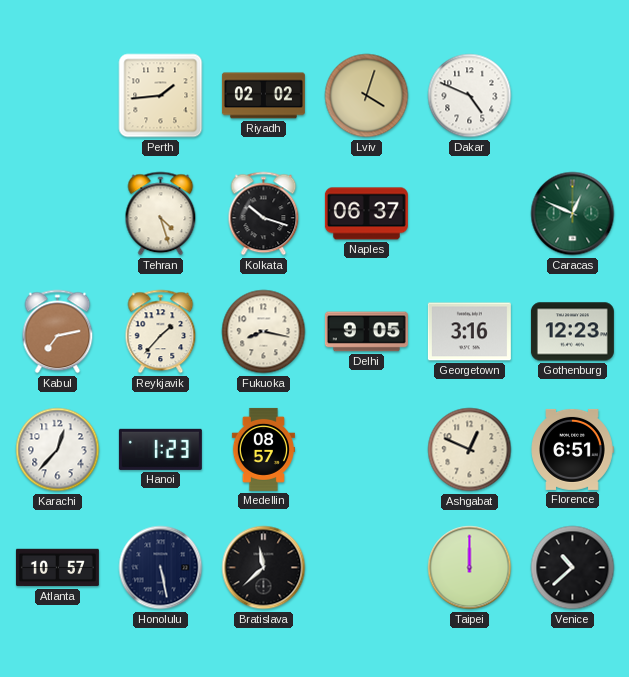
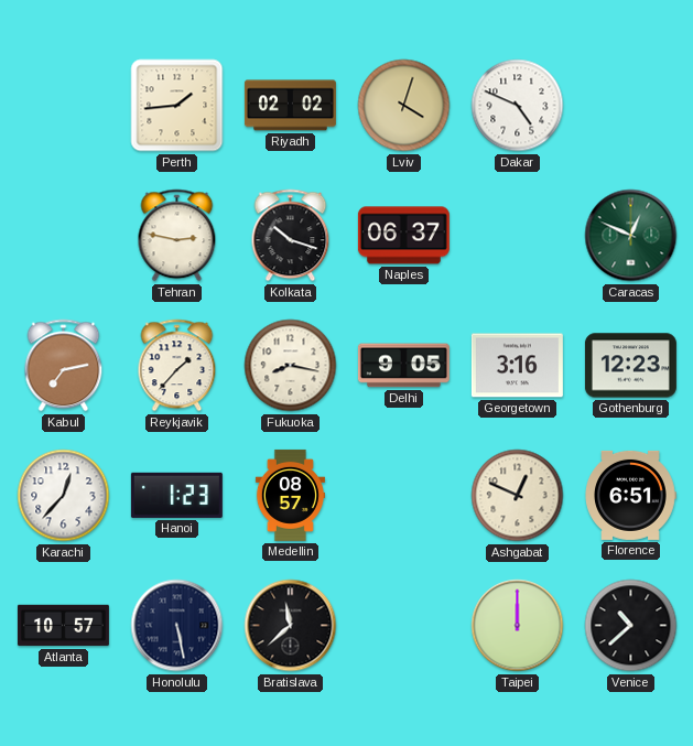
Tehran: 4:27 -> 2:47
